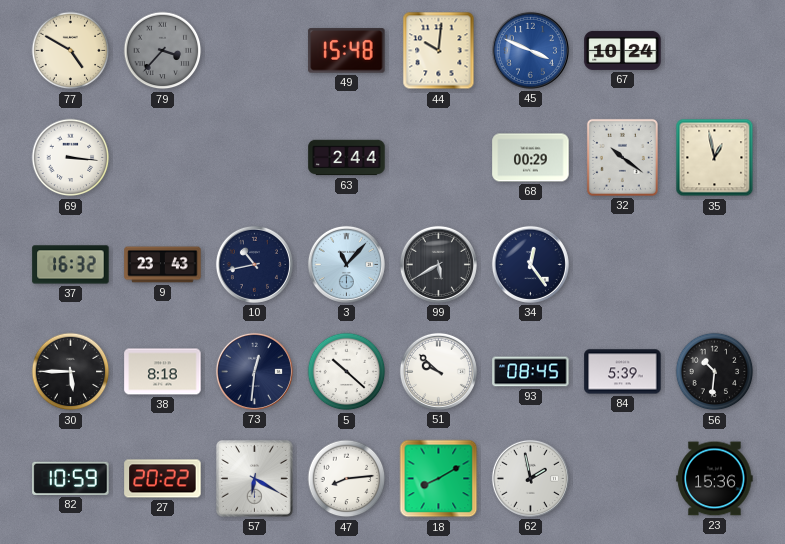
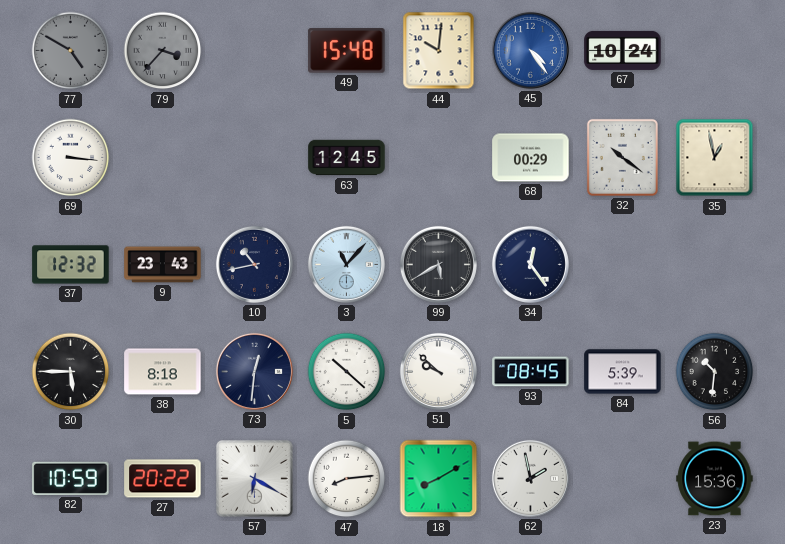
77 dial: cream -> grey
45: 3:49 -> 4:24
63: 2:44 -> 12:45
37: 16:32 -> 12:32
